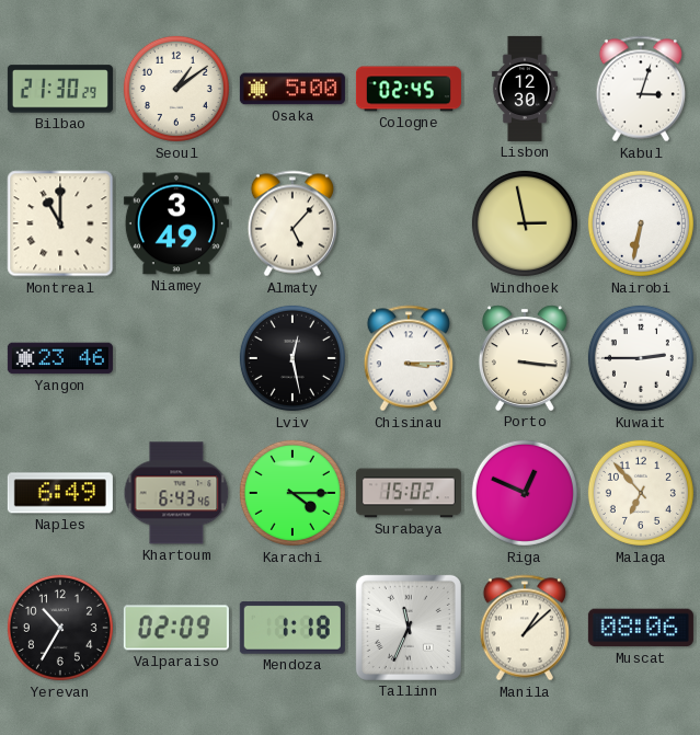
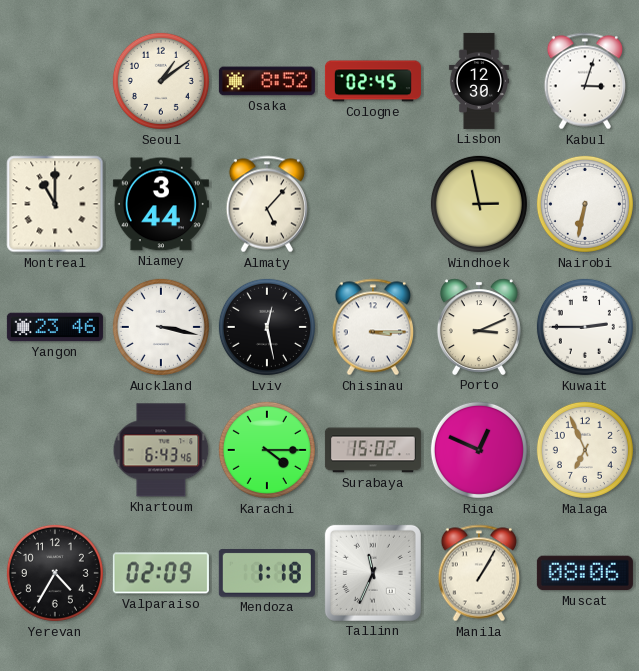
Bilbao: 21:30 -> none
Osaka: 5:00 -> 8:52
Niamey: 3:49 -> 3:44
Auckland: none -> 3:17
Porto: 3:16 -> 3:11
Naples: 6:49 -> none
Malaga: 6:53 -> 6:56
Yerevan: 10:35 -> 4:35
Manila: 1:08 -> 1:05
